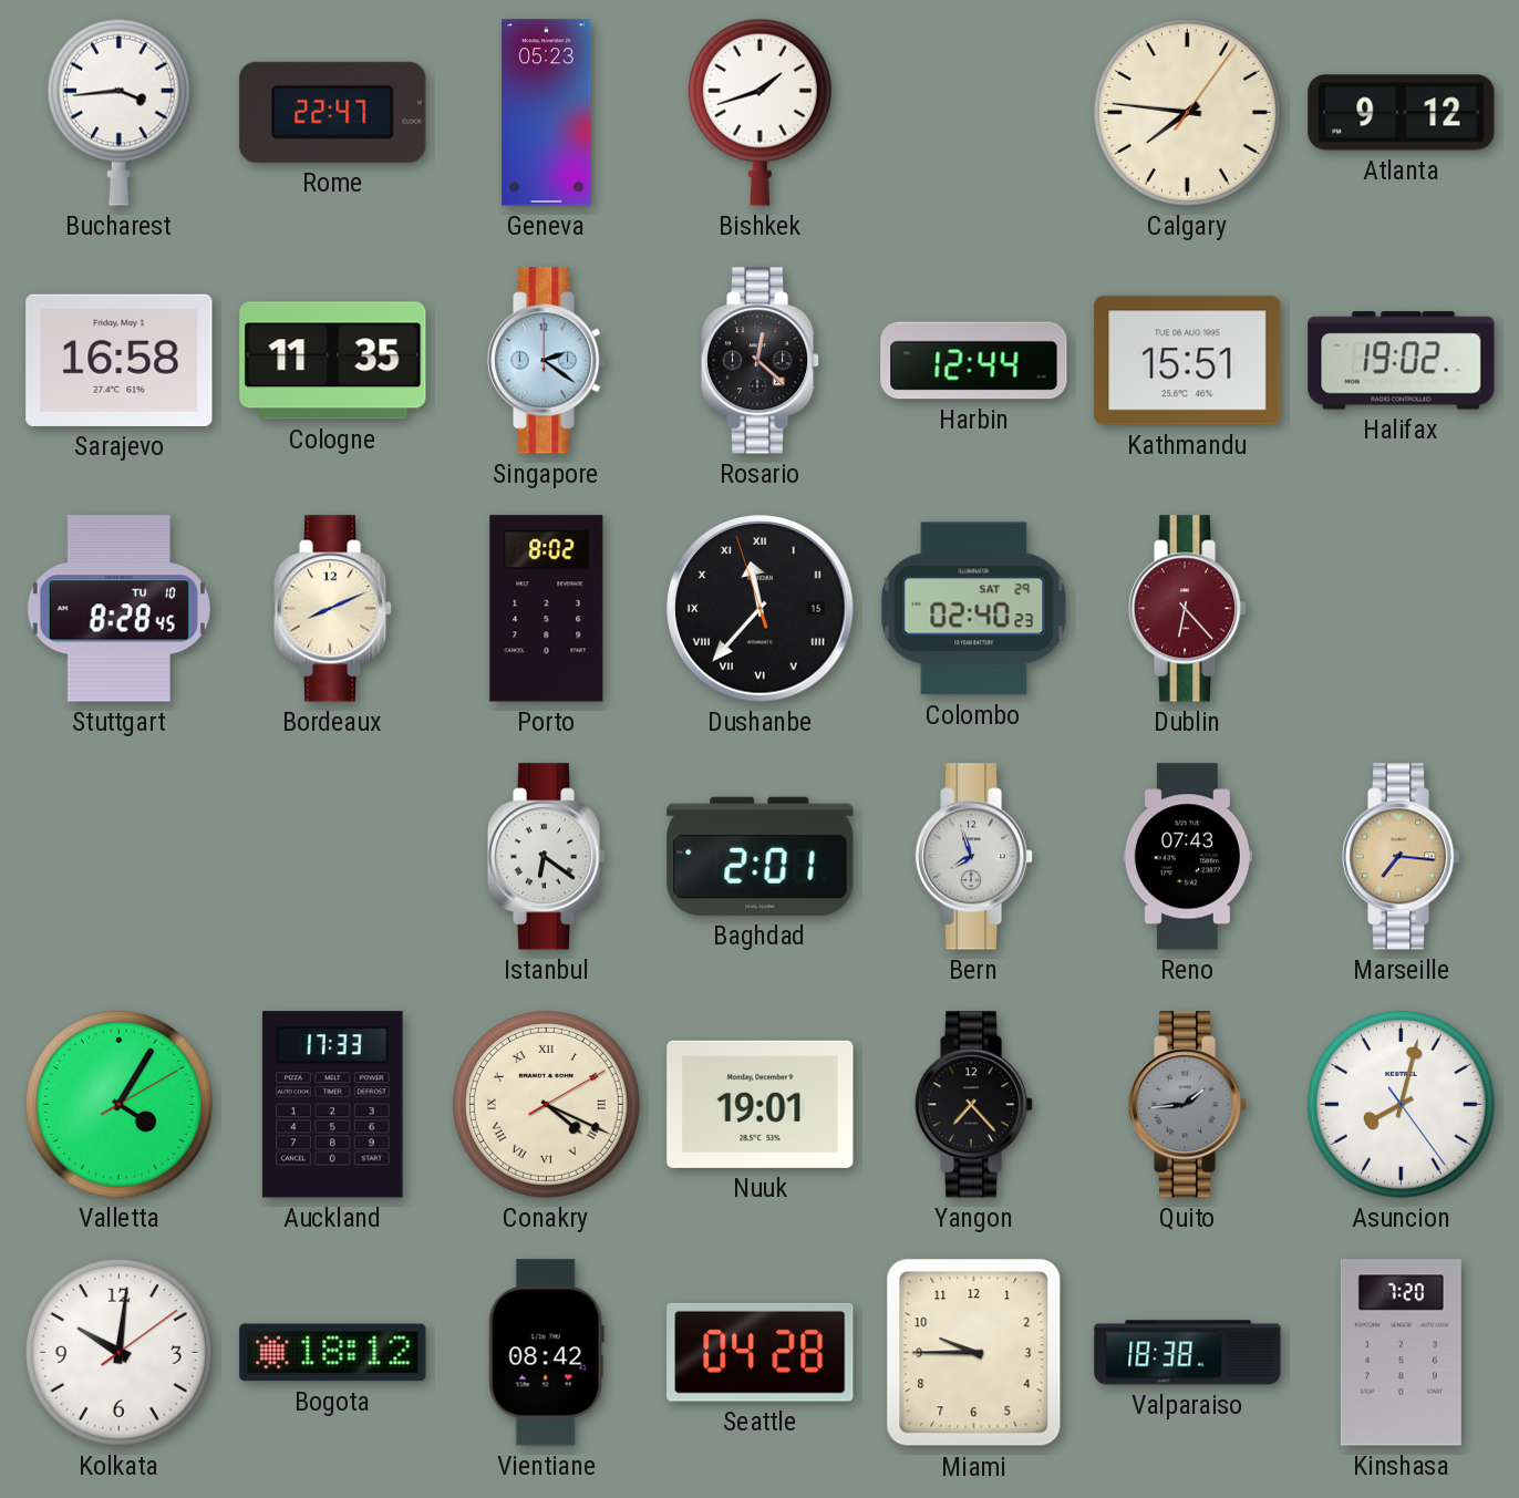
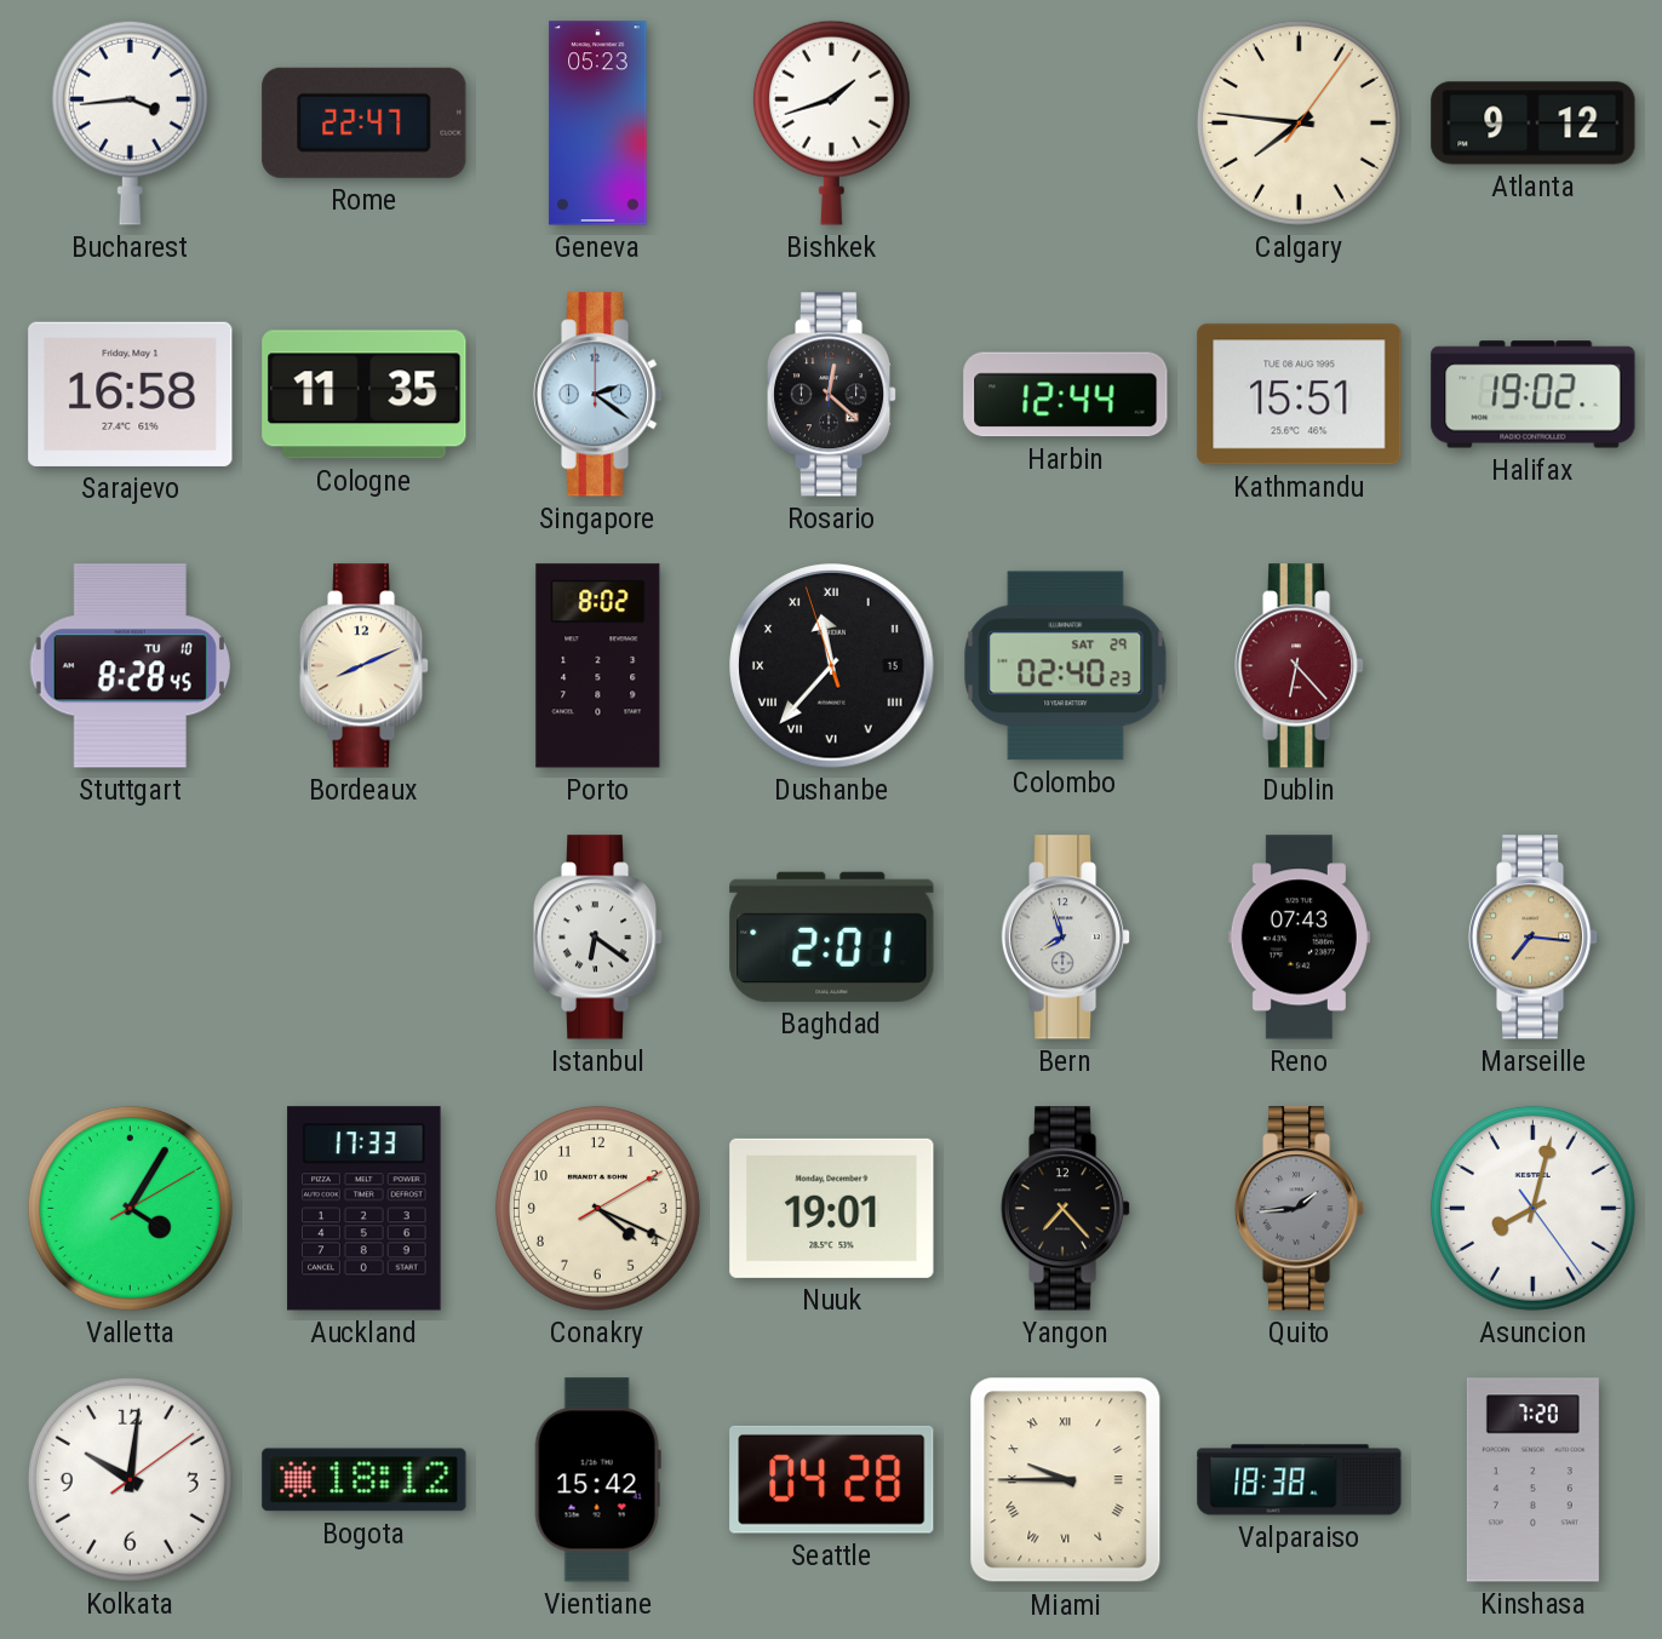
Conakry numerals: Roman -> Arabic
Vientiane: 08:42 -> 15:42
Miami numerals: Arabic -> Roman
